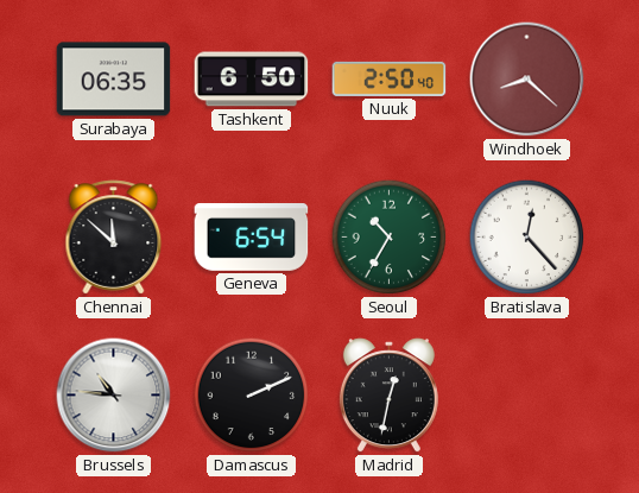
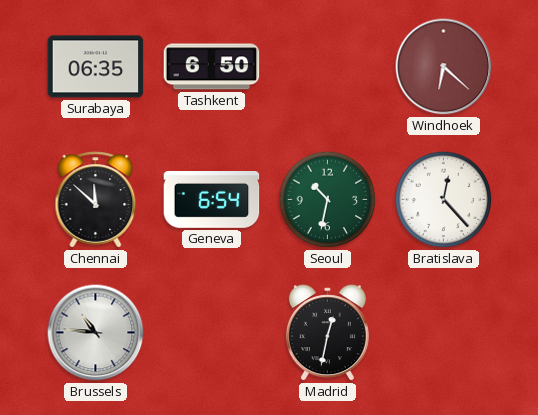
Nuuk: 2:50 -> none
Windhoek: 8:22 -> 6:22
Seoul: 10:35 -> 10:32
Damascus: 2:11 -> none
